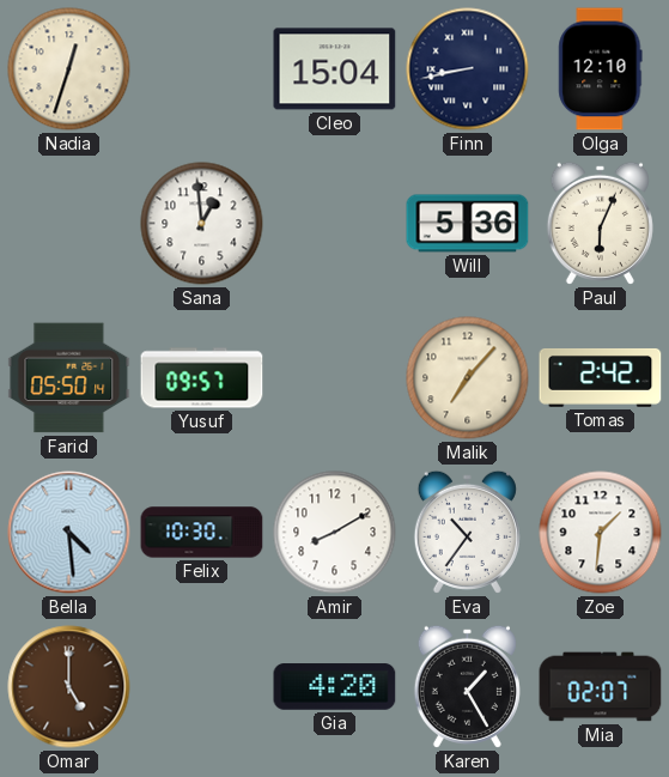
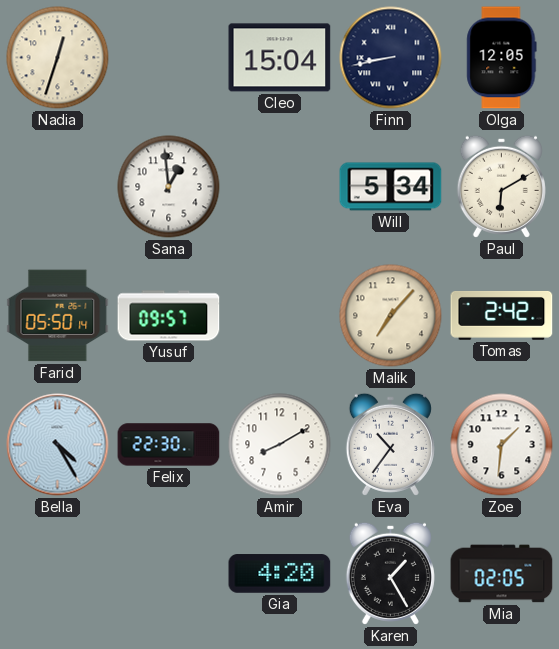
Olga: 12:10 -> 12:05
Will: 5:36 -> 5:34
Paul: 6:04 -> 6:10
Bella: 4:29 -> 4:25
Felix: 10:30 -> 22:30
Omar: 5:00 -> none
Mia: 02:07 -> 02:05
